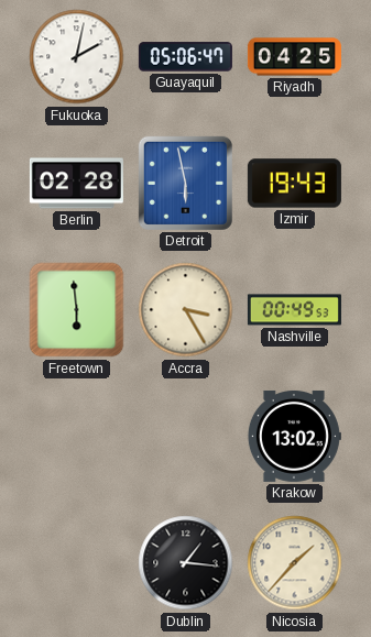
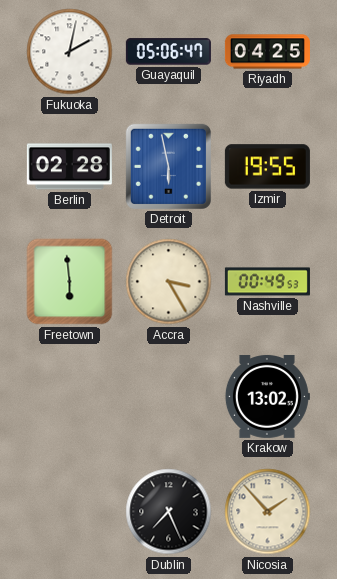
Izmir: 19:43 -> 19:55
Dublin: 1:16 -> 7:26
Nicosia: 1:37 -> 1:53
